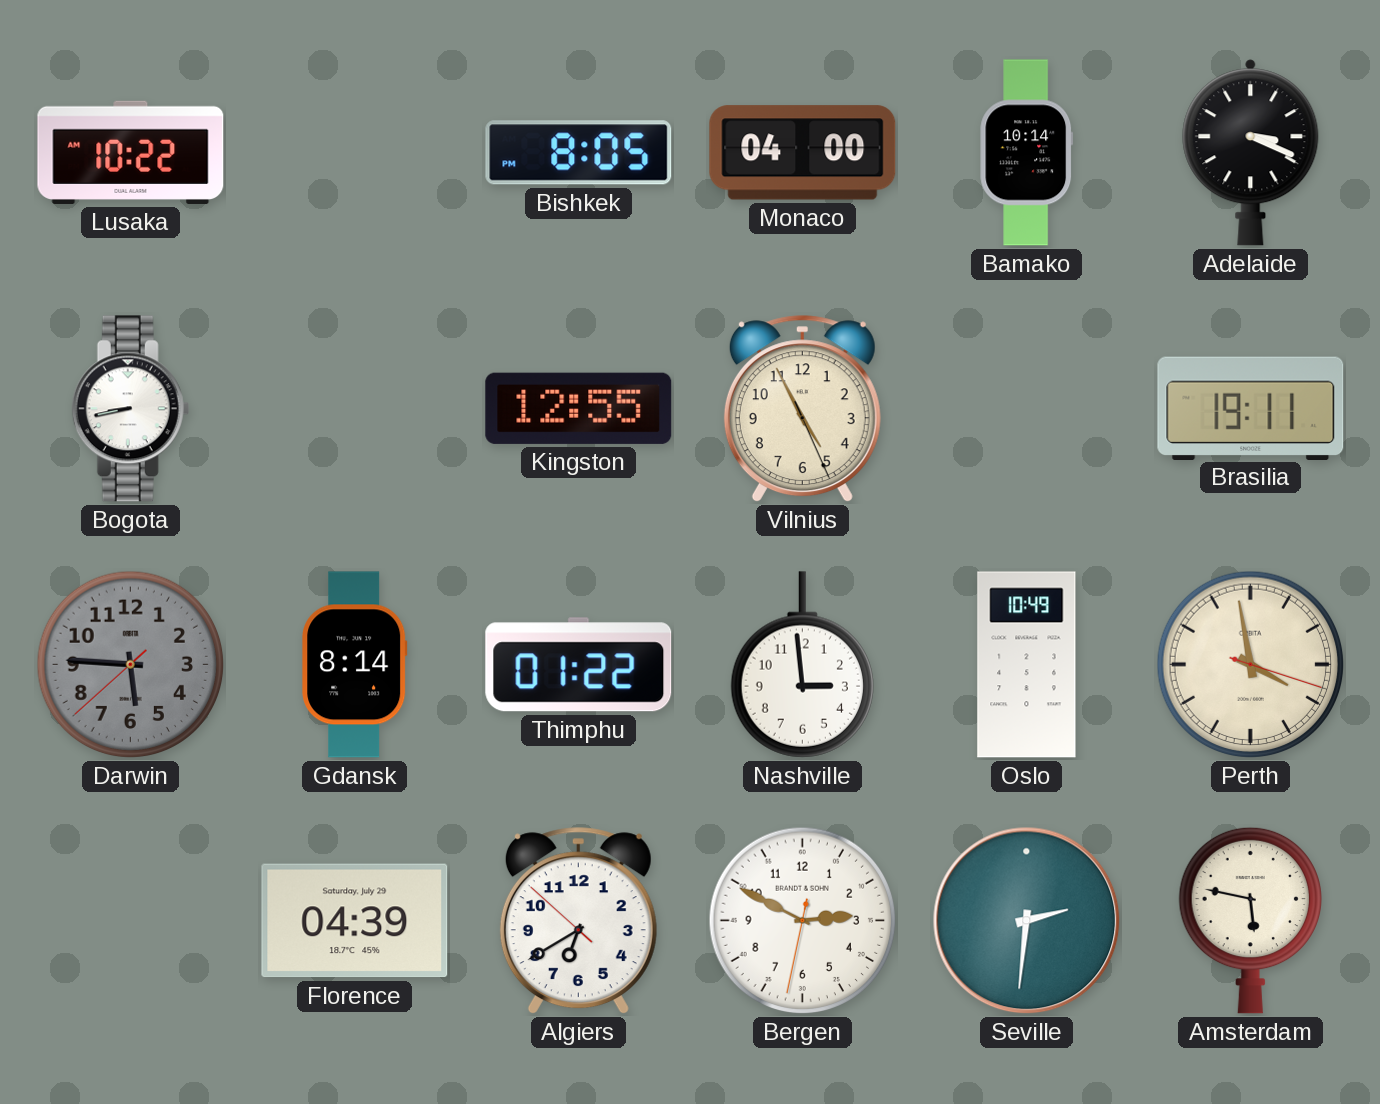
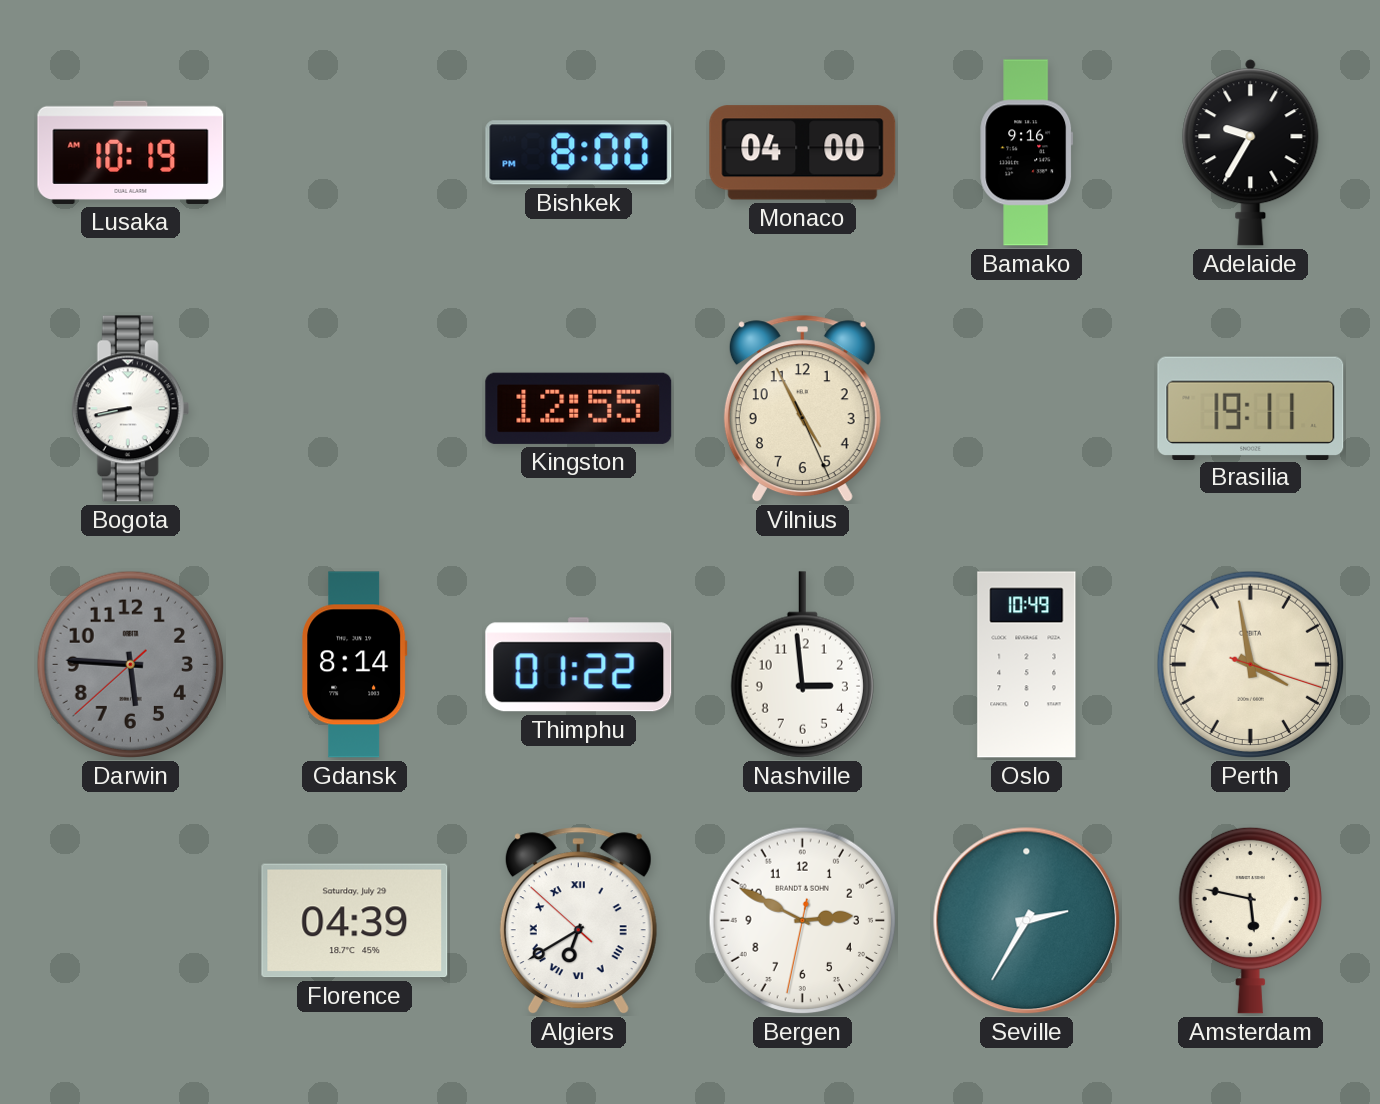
Lusaka: 10:22 -> 10:19
Bishkek: 8:05 -> 8:00
Bamako: 10:14 -> 9:16
Adelaide: 3:19 -> 9:35
Algiers numerals: Arabic -> Roman
Seville: 2:31 -> 2:35
